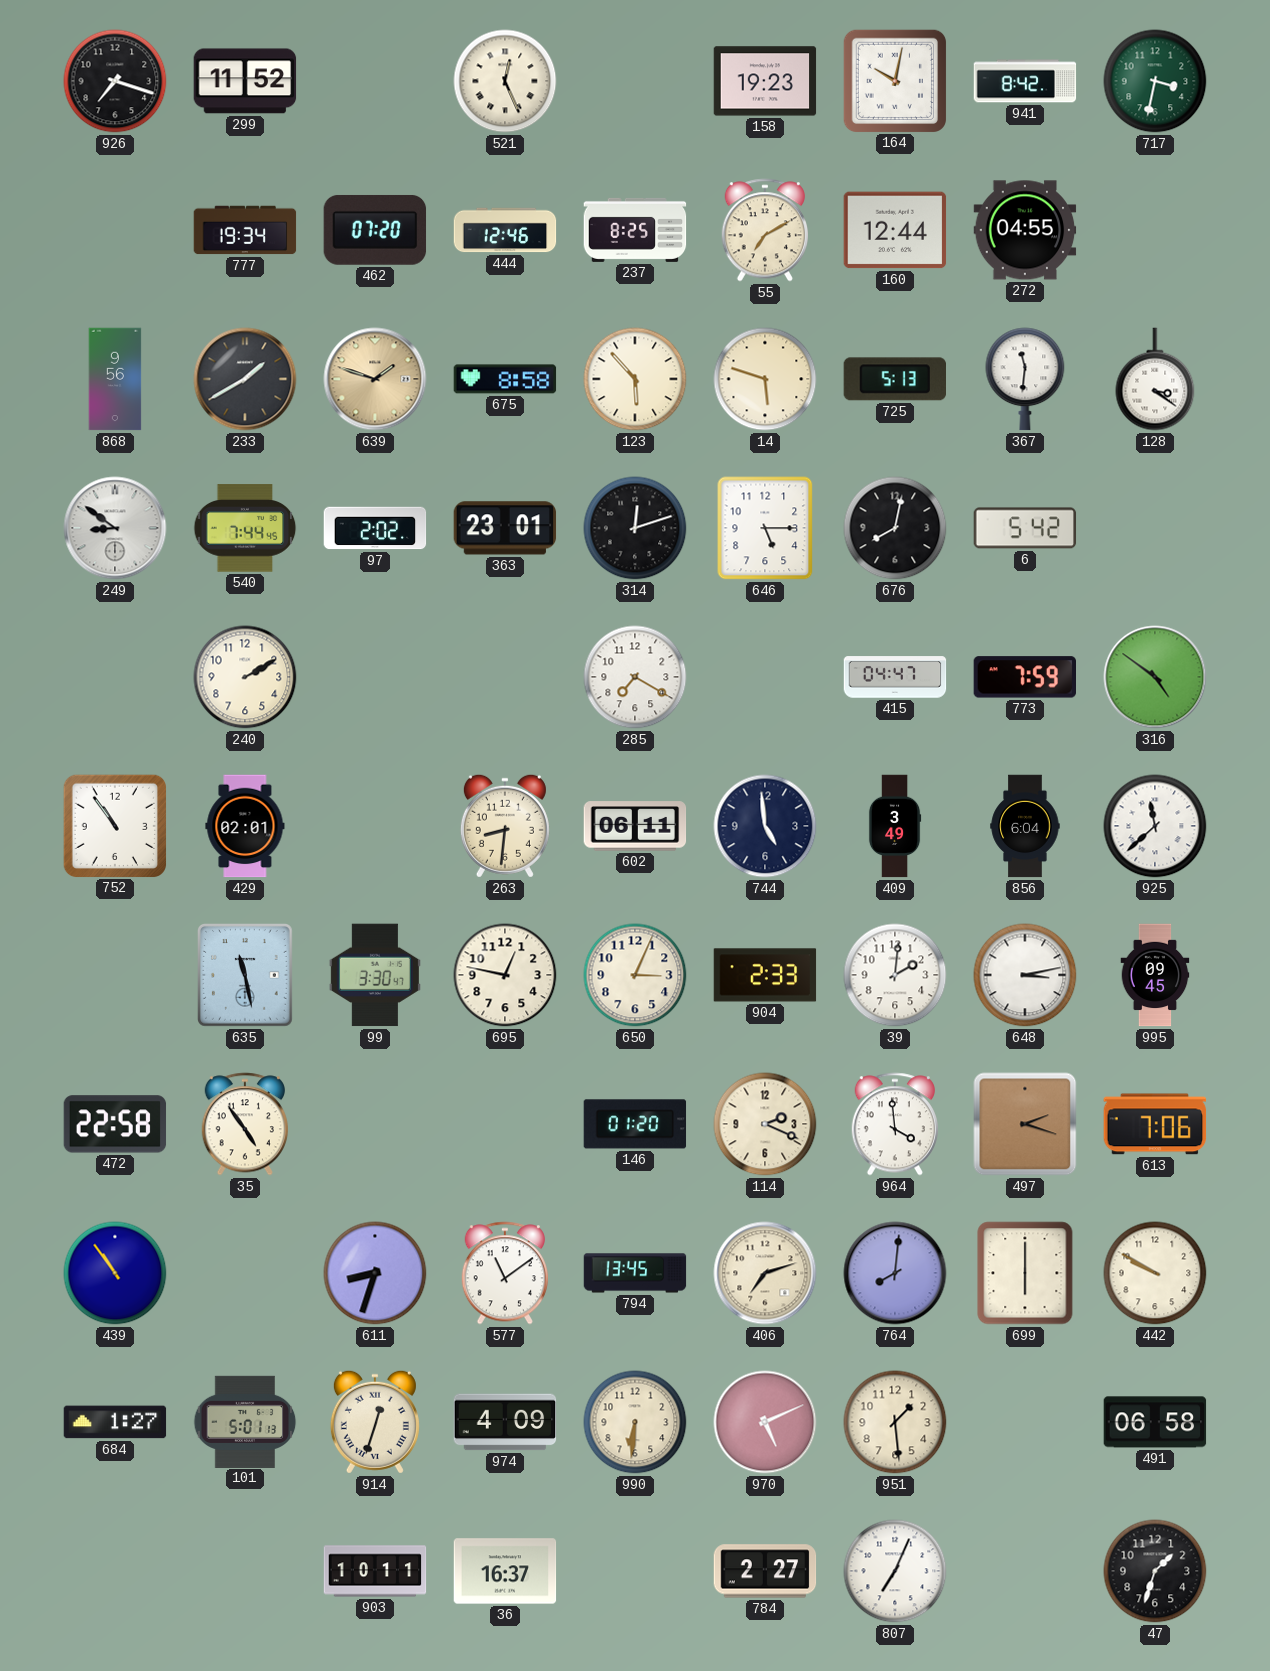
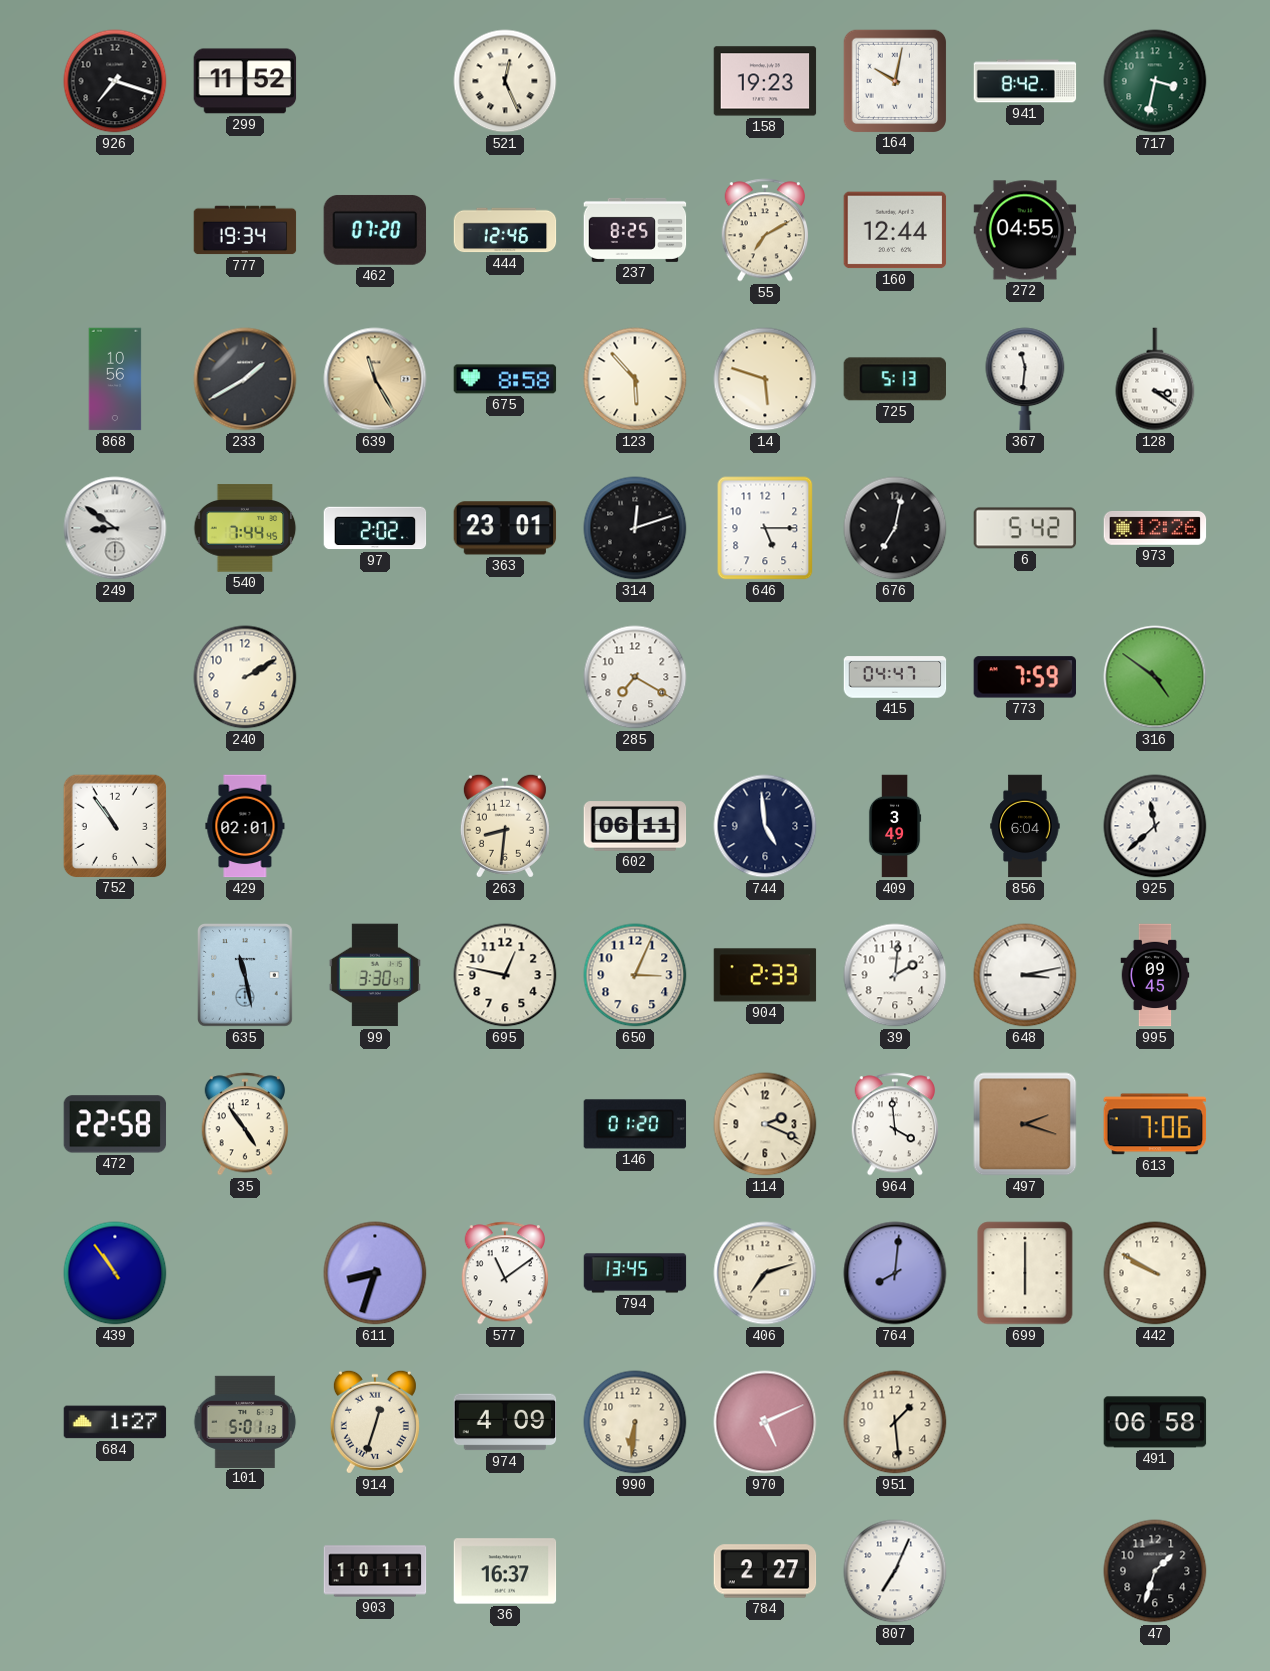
868: 9:56 -> 10:56
639: 1:48 -> 11:25
676: 8:02 -> 7:02
973: none -> 12:26
